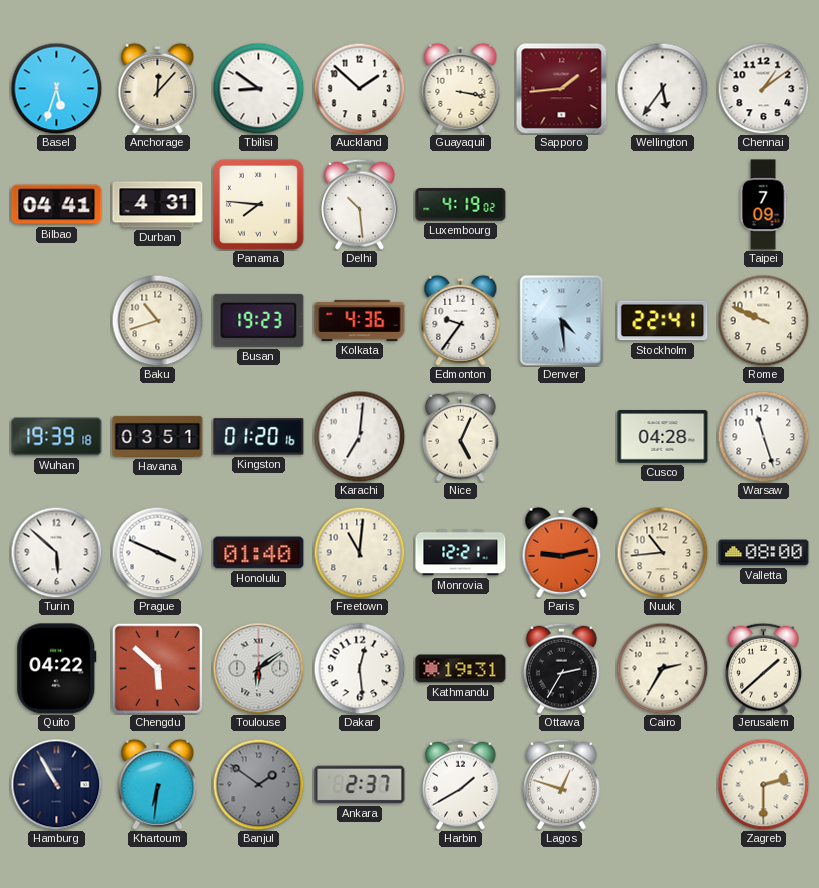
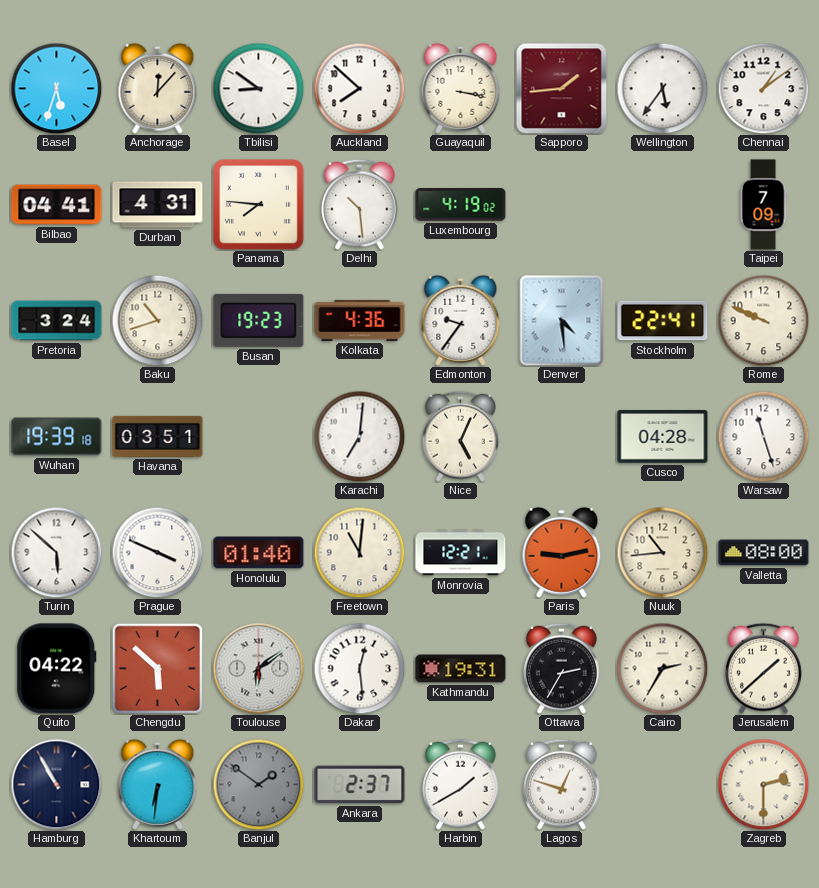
Auckland: 1:52 -> 7:52
Pretoria: none -> 3:24
Kingston: 01:20 -> none
